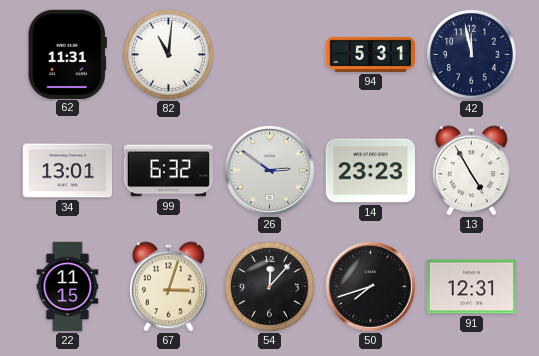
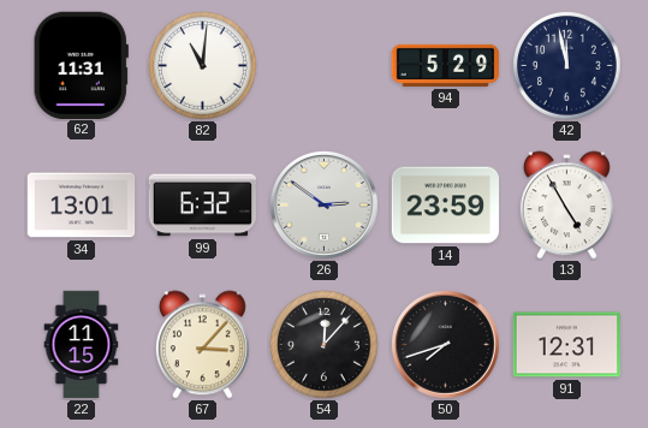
94: 5:31 -> 5:29
14: 23:23 -> 23:59
67: 3:03 -> 3:07
